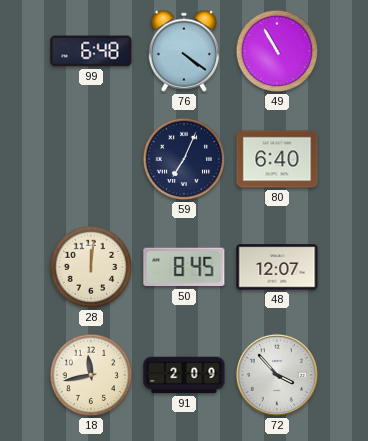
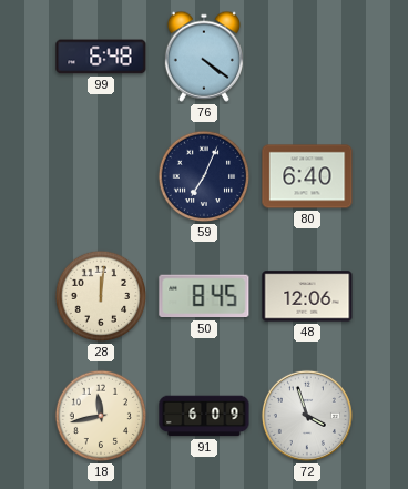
49: 10:55 -> none
48: 12:07 -> 12:06
91: 2:09 -> 6:09
72: 3:53 -> 3:57
